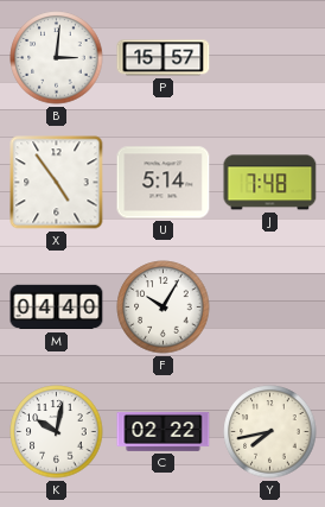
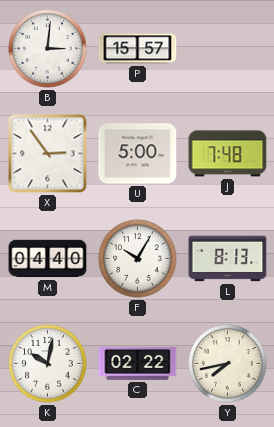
X: 4:54 -> 2:54
U: 5:14 -> 5:00
L: none -> 8:13
